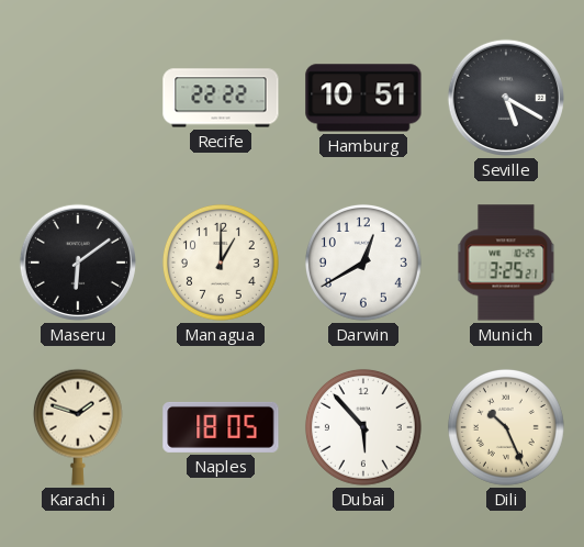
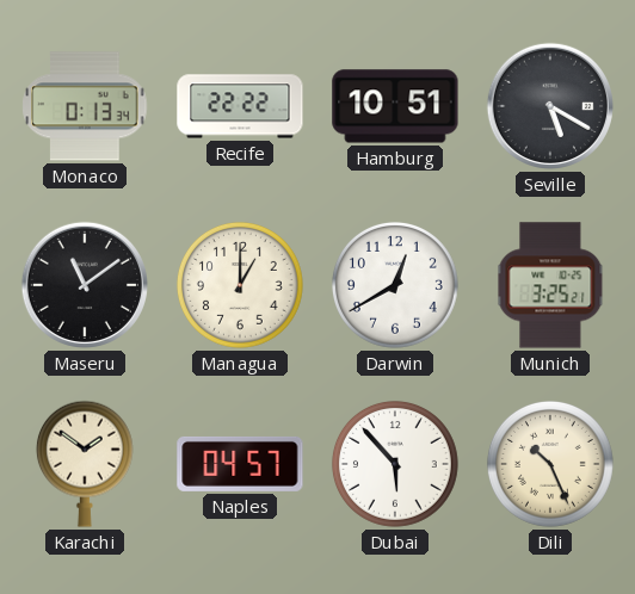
Monaco: none -> 0:13
Maseru: 6:09 -> 11:09
Karachi: 1:48 -> 1:51
Naples: 18:05 -> 04:57
